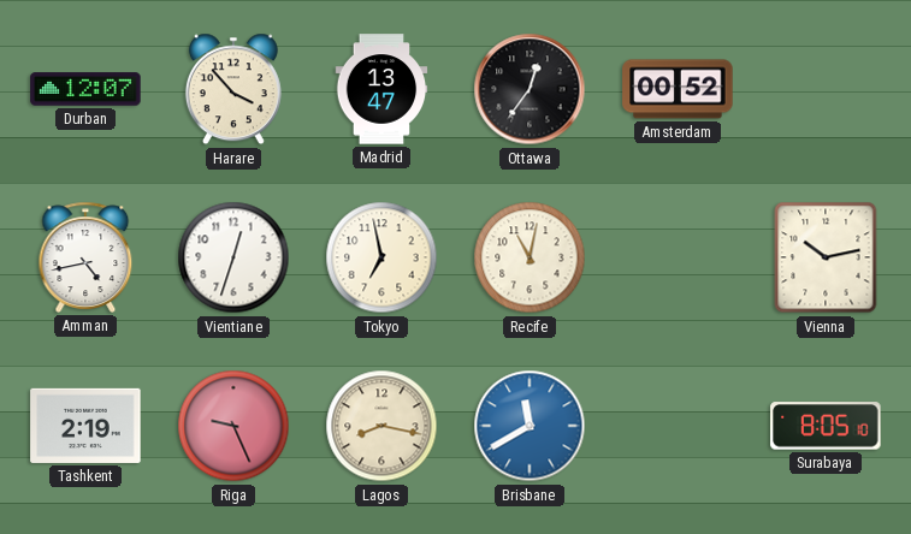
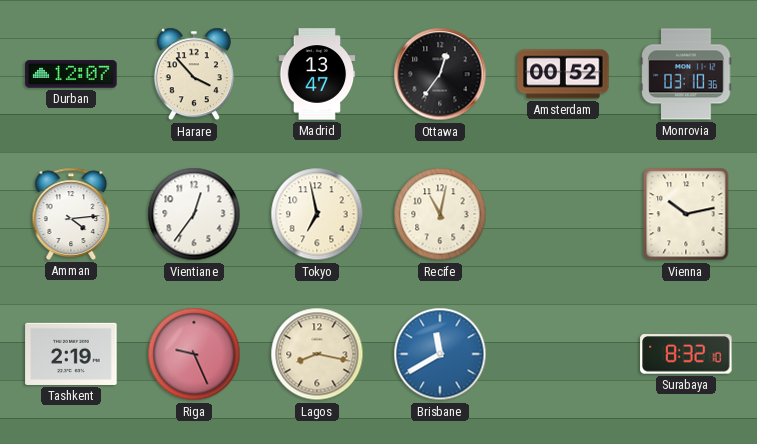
Monrovia: none -> 03:10
Amman: 4:43 -> 4:14
Vientiane: 12:33 -> 12:36
Surabaya: 8:05 -> 8:32
